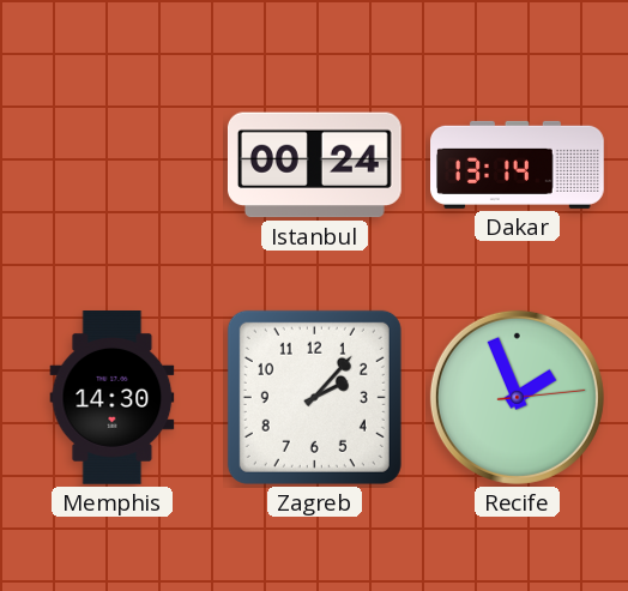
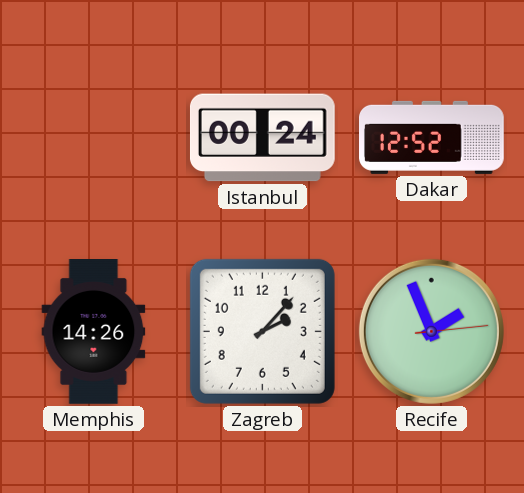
Dakar: 13:14 -> 12:52
Memphis: 14:30 -> 14:26
